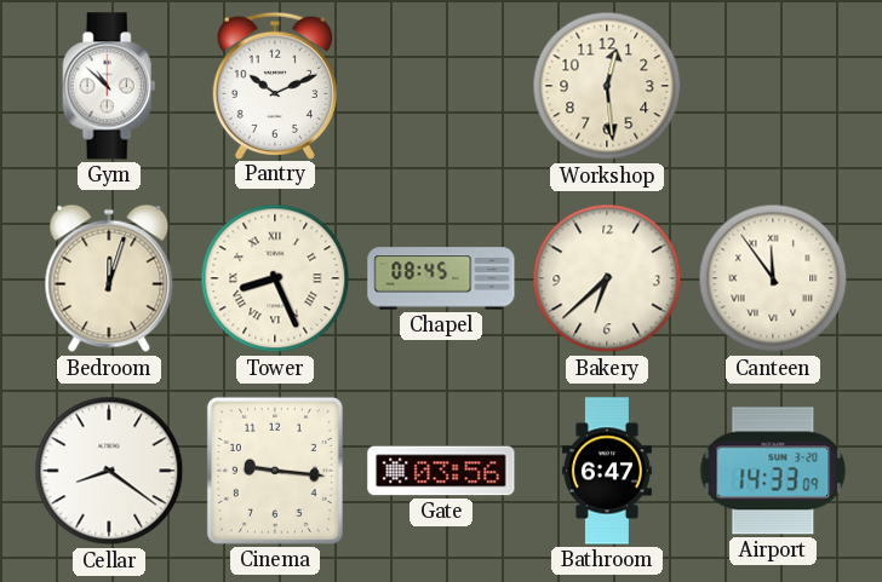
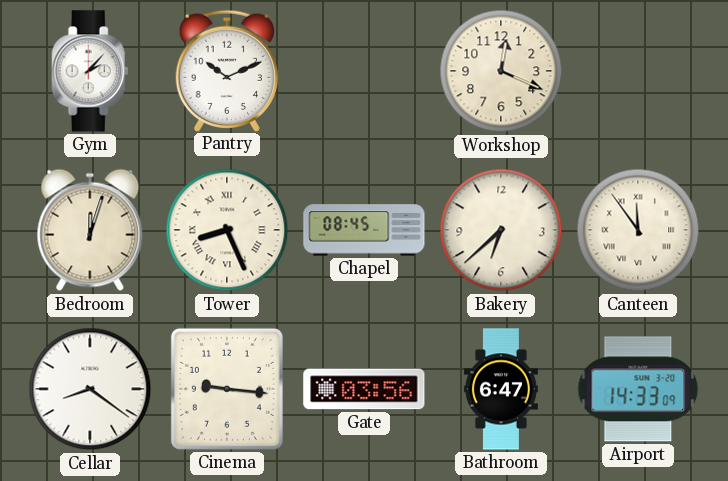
Gym: 10:52 -> 2:07
Workshop: 12:29 -> 12:19
